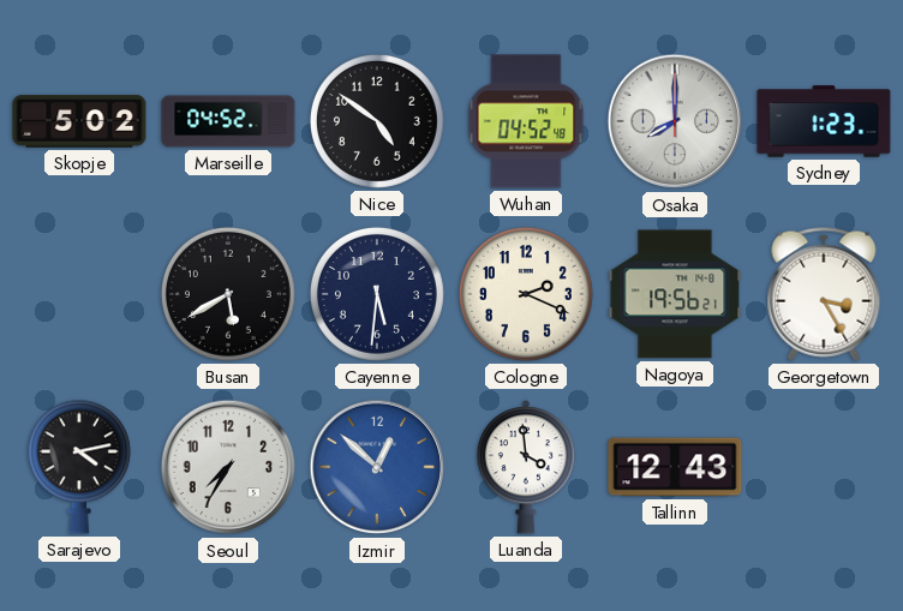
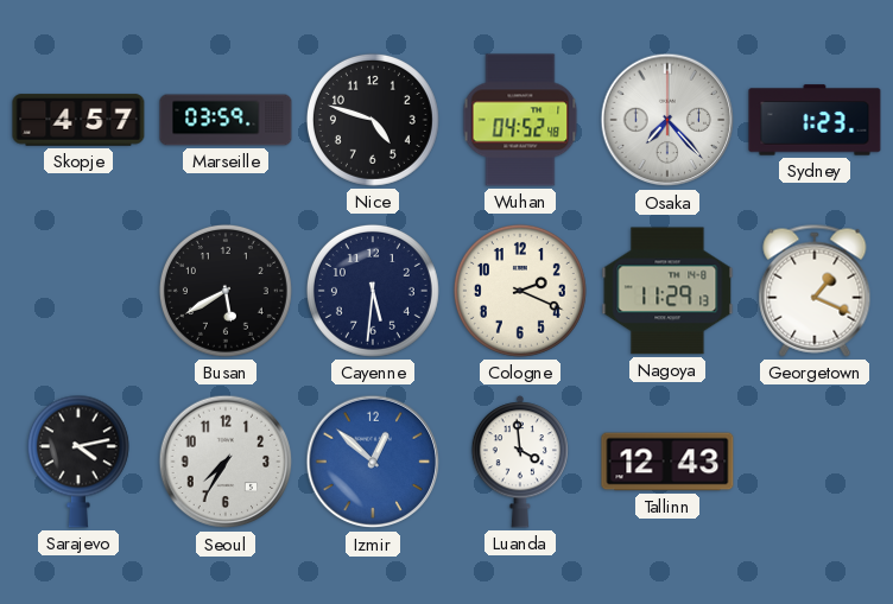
Skopje: 5:02 -> 4:57
Marseille: 04:52 -> 03:59
Nice: 4:51 -> 4:48
Osaka: 8:00 -> 7:23
Nagoya: 19:56 -> 11:29
Georgetown: 3:25 -> 1:19
